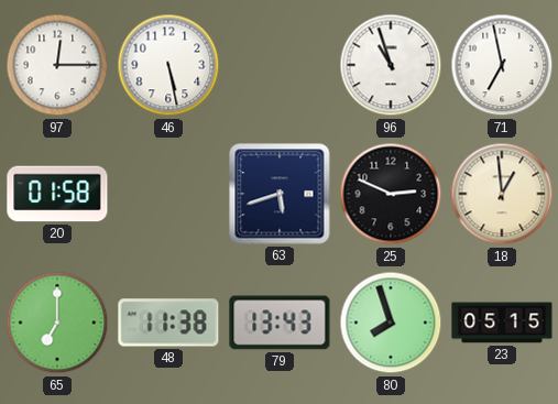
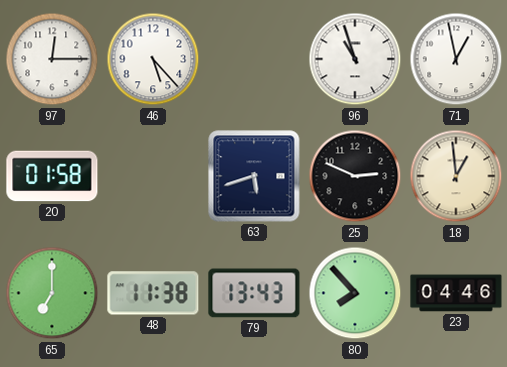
46: 5:28 -> 5:23
71: 6:58 -> 12:58
80: 7:57 -> 7:53
23: 05:15 -> 04:46
